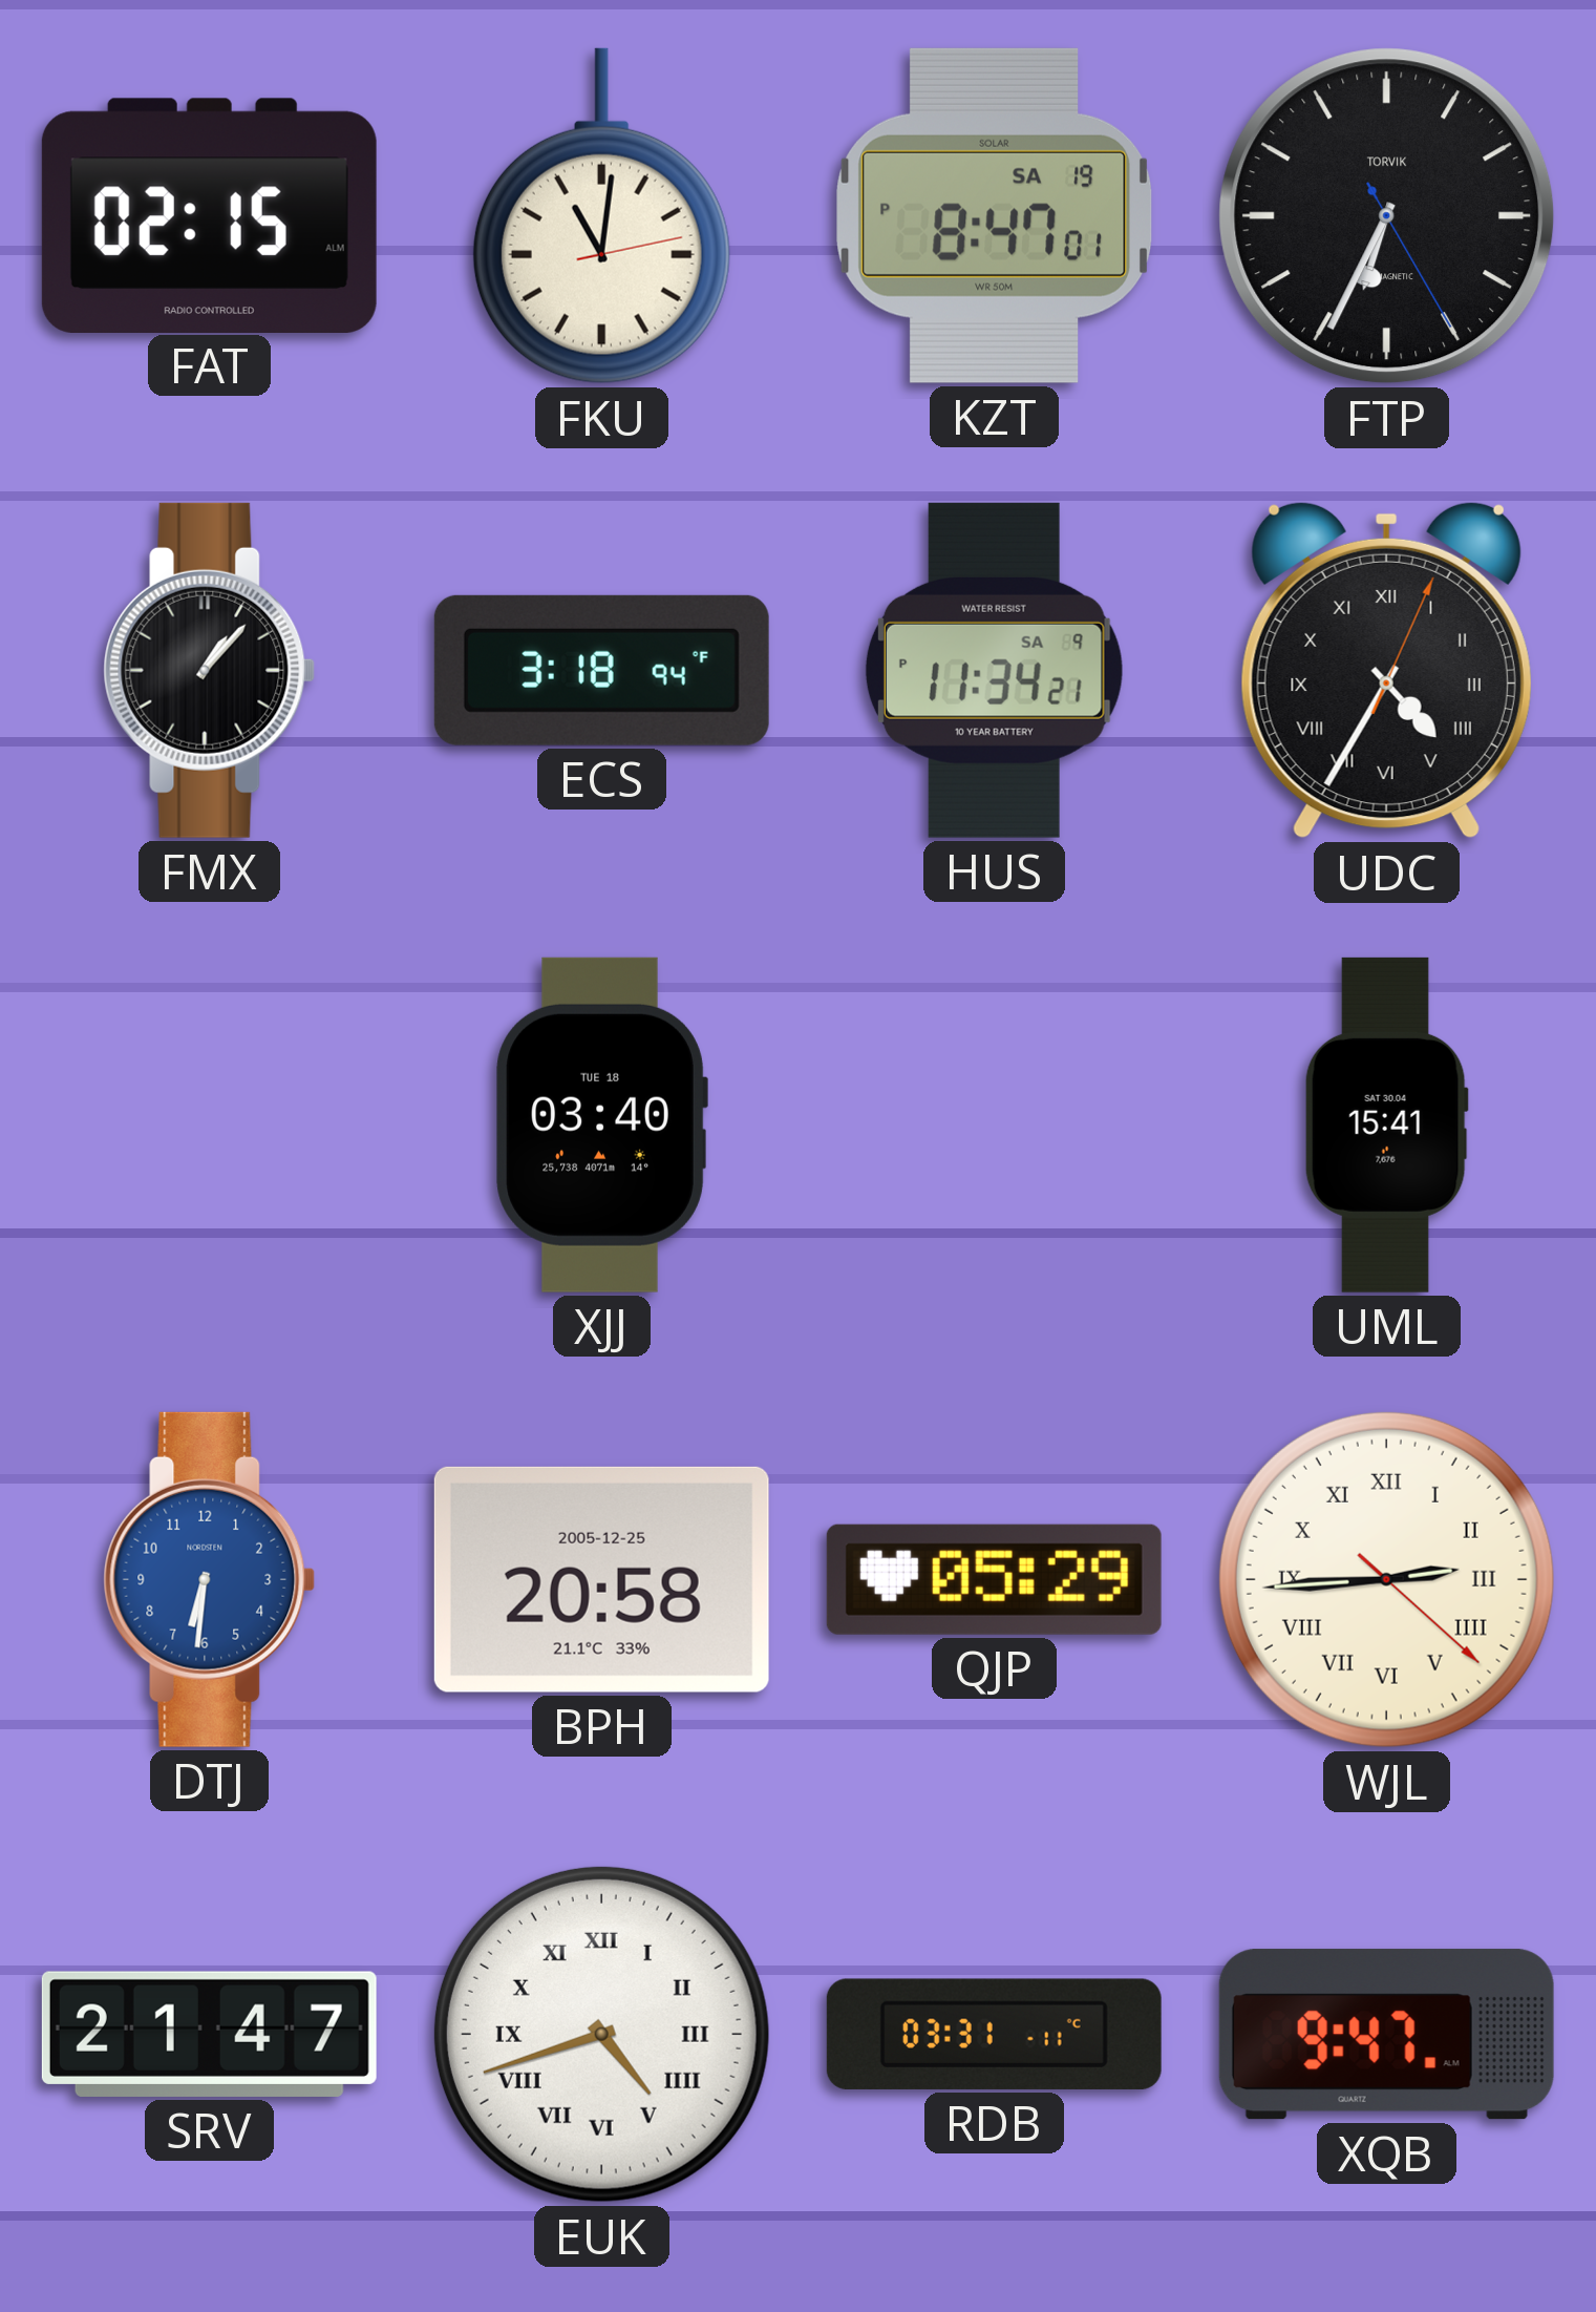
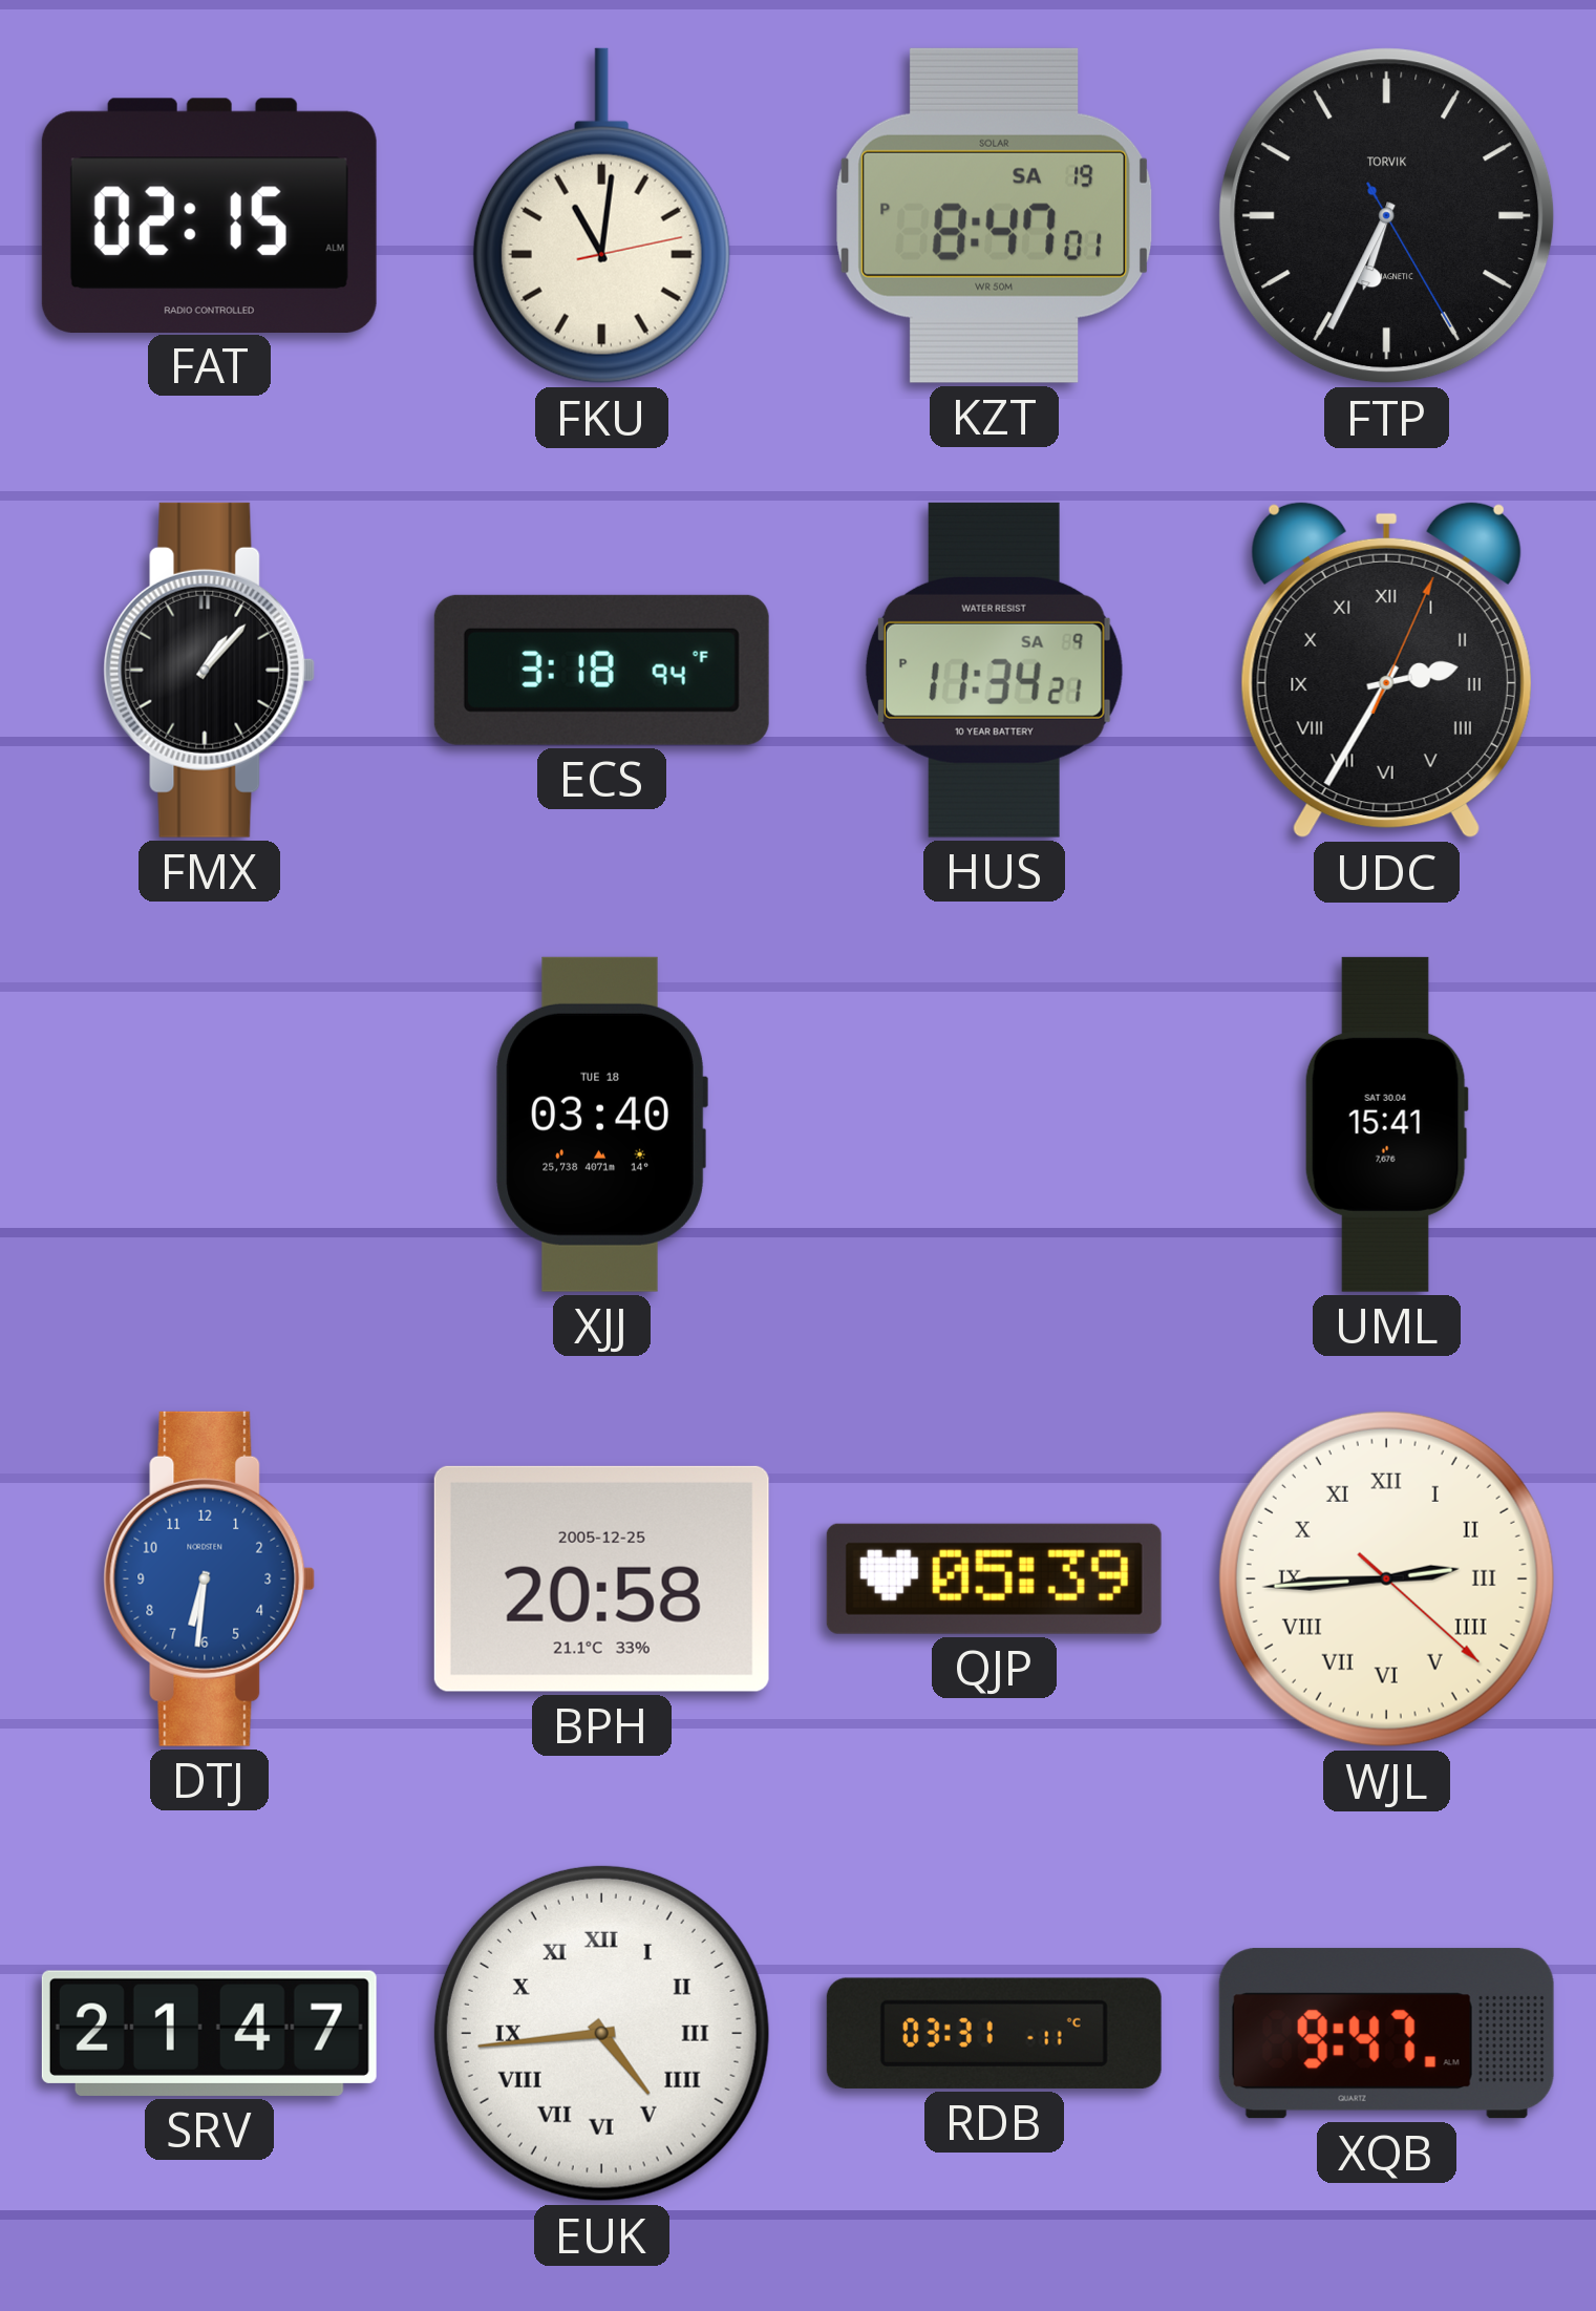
UDC: 4:35 -> 2:35
QJP: 05:29 -> 05:39
EUK: 4:42 -> 4:44
